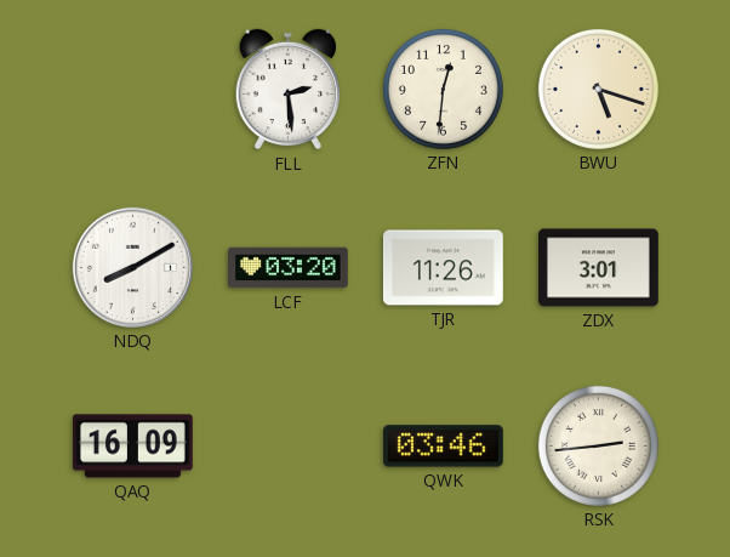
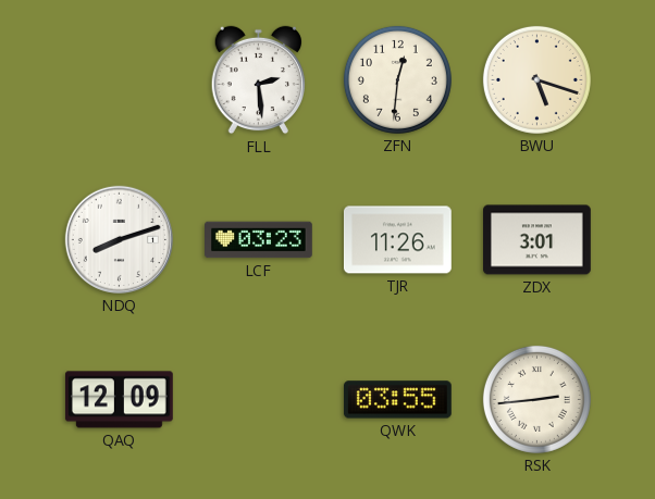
NDQ: 8:10 -> 8:12
LCF: 03:20 -> 03:23
QAQ: 16:09 -> 12:09
QWK: 03:46 -> 03:55
